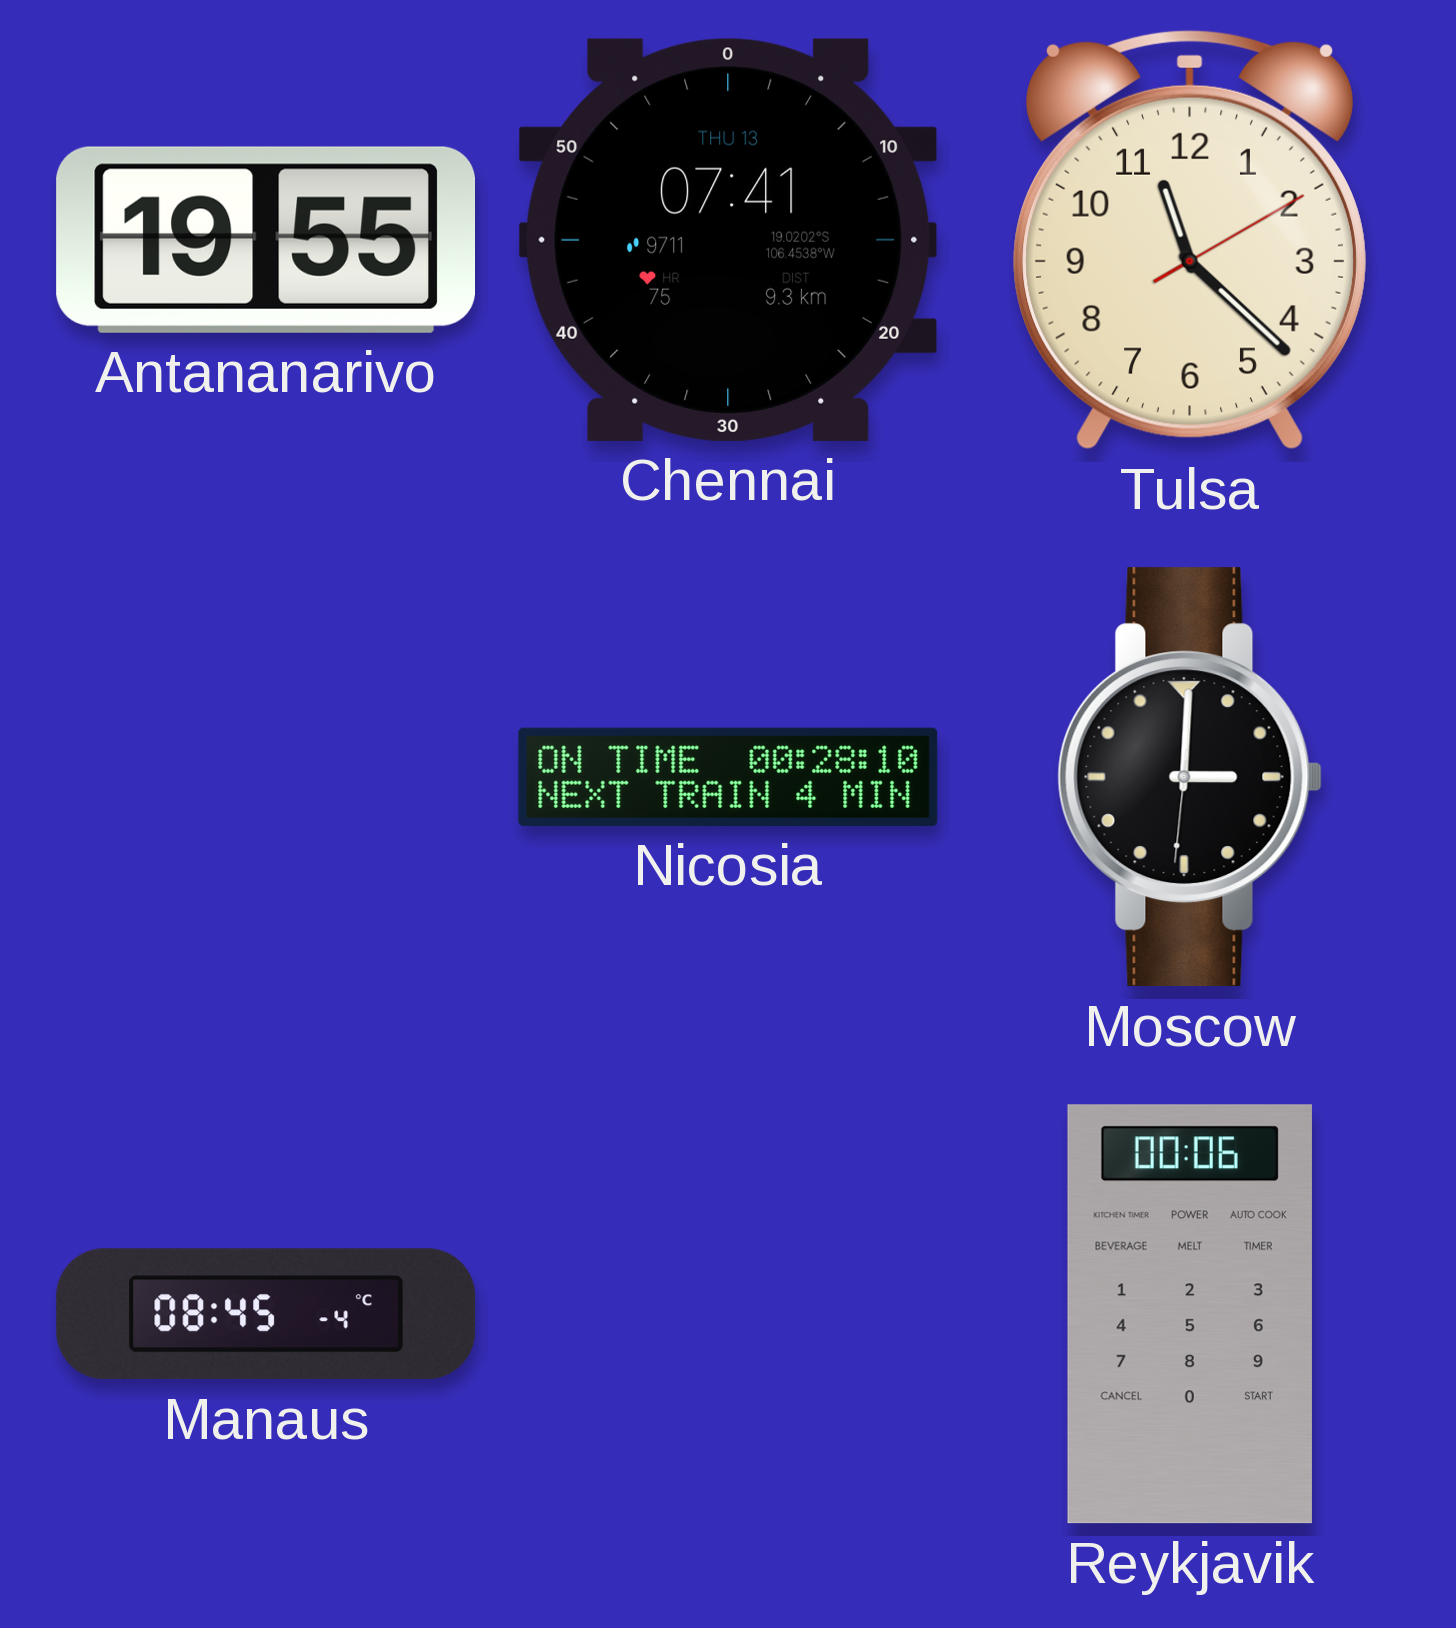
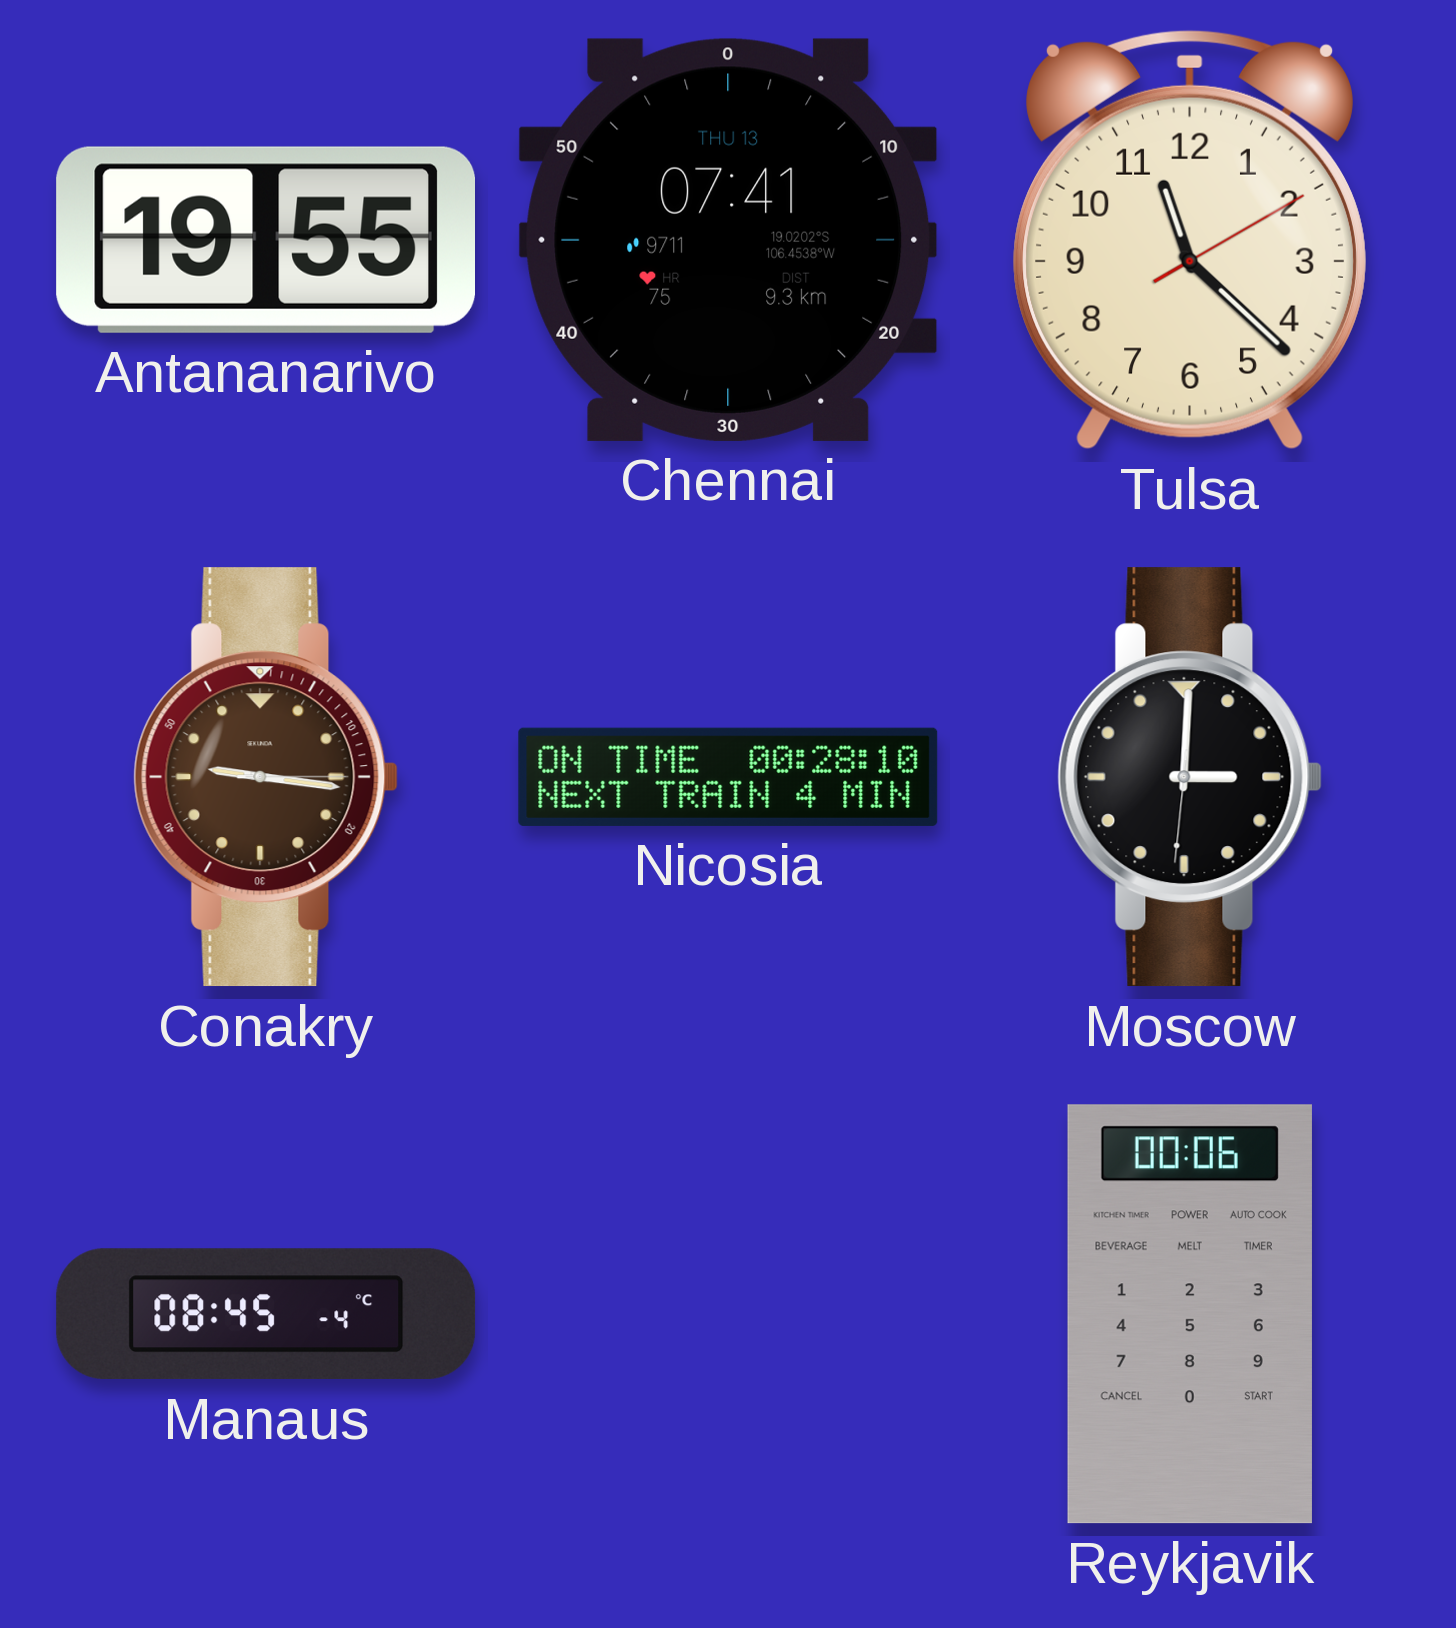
Conakry: none -> 9:16
